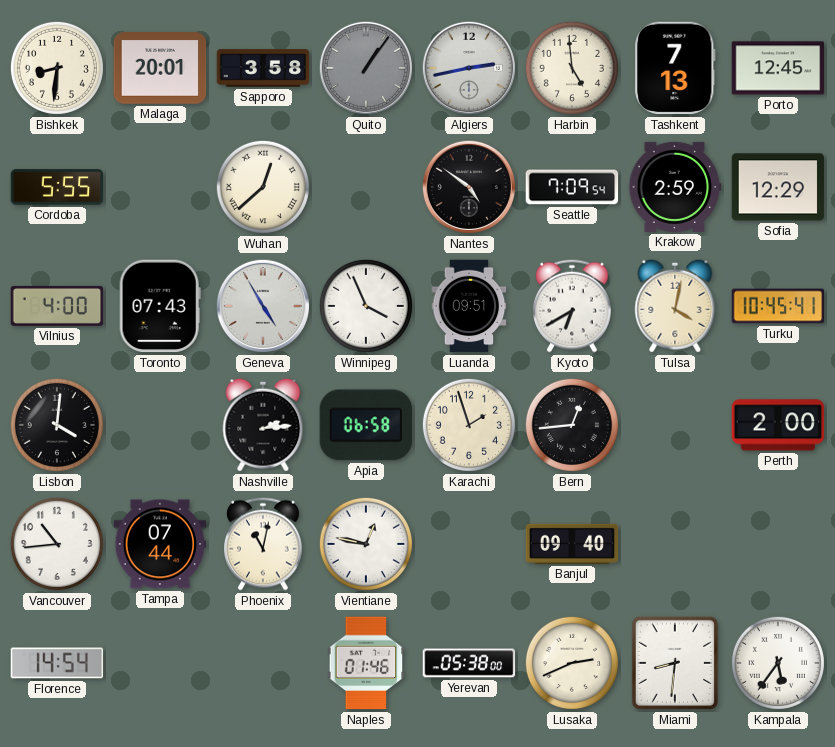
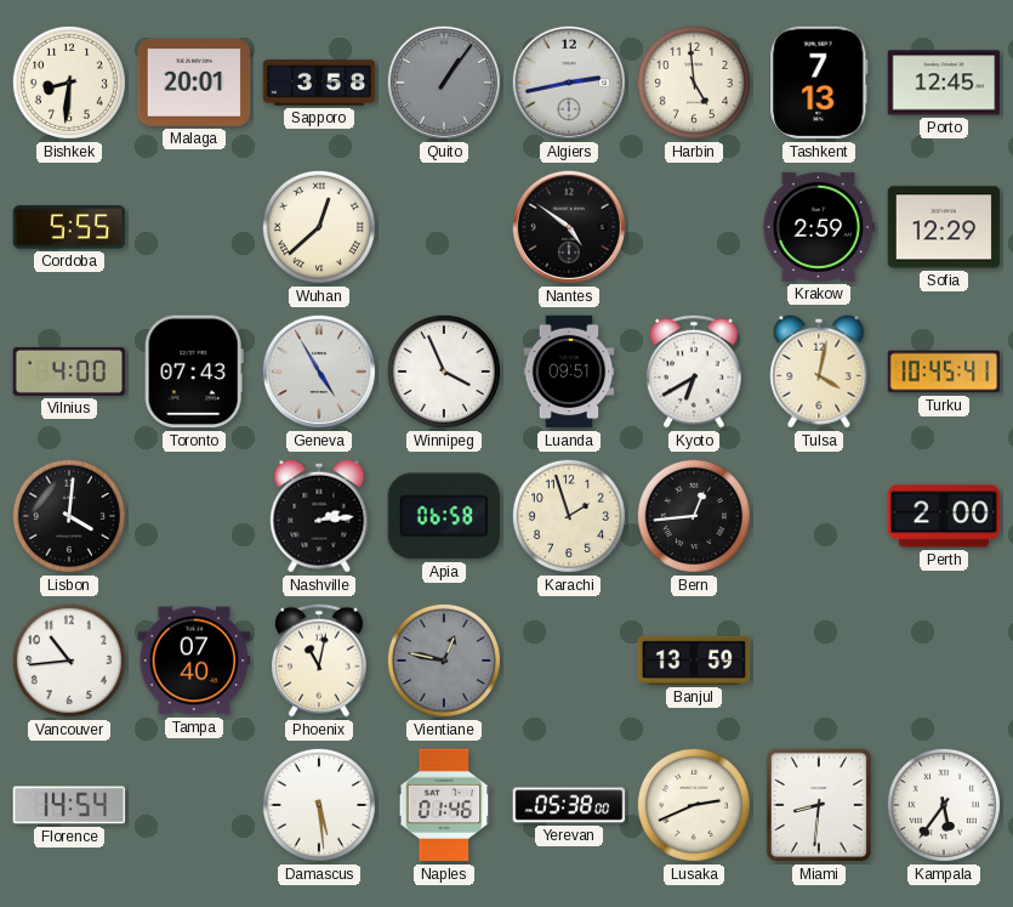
Seattle: 7:09 -> none
Tampa: 07:44 -> 07:40
Vientiane dial: white -> grey
Banjul: 09:40 -> 13:59
Damascus: none -> 5:29
